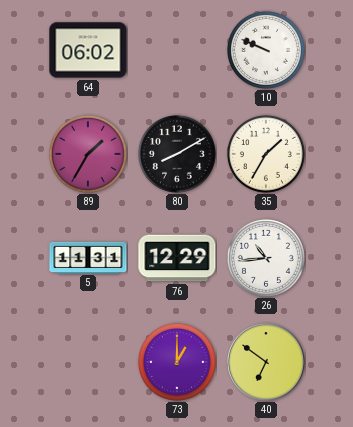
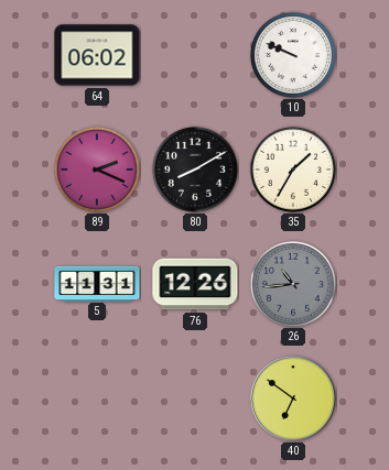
89: 1:35 -> 2:19
76: 12:29 -> 12:26
26 dial: white -> grey
73: 1:00 -> none
